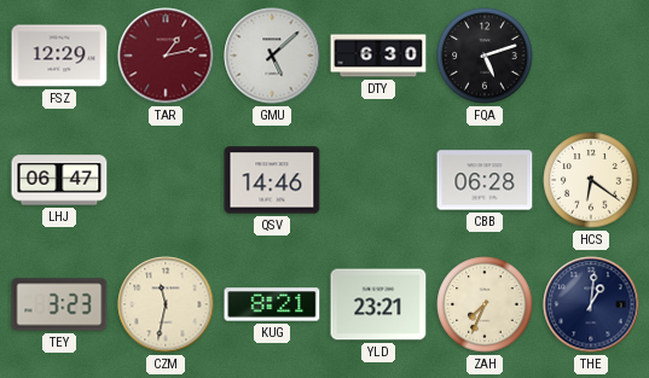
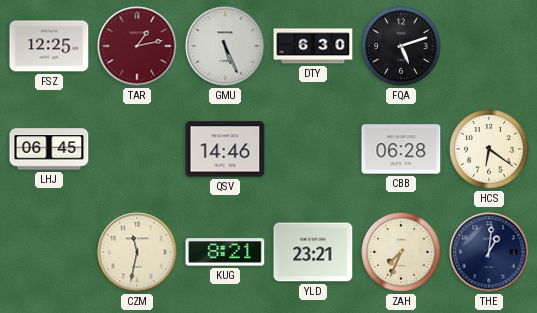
FSZ: 12:29 -> 12:25
GMU: 5:08 -> 5:26
LHJ: 06:47 -> 06:45
TEY: 3:23 -> none
